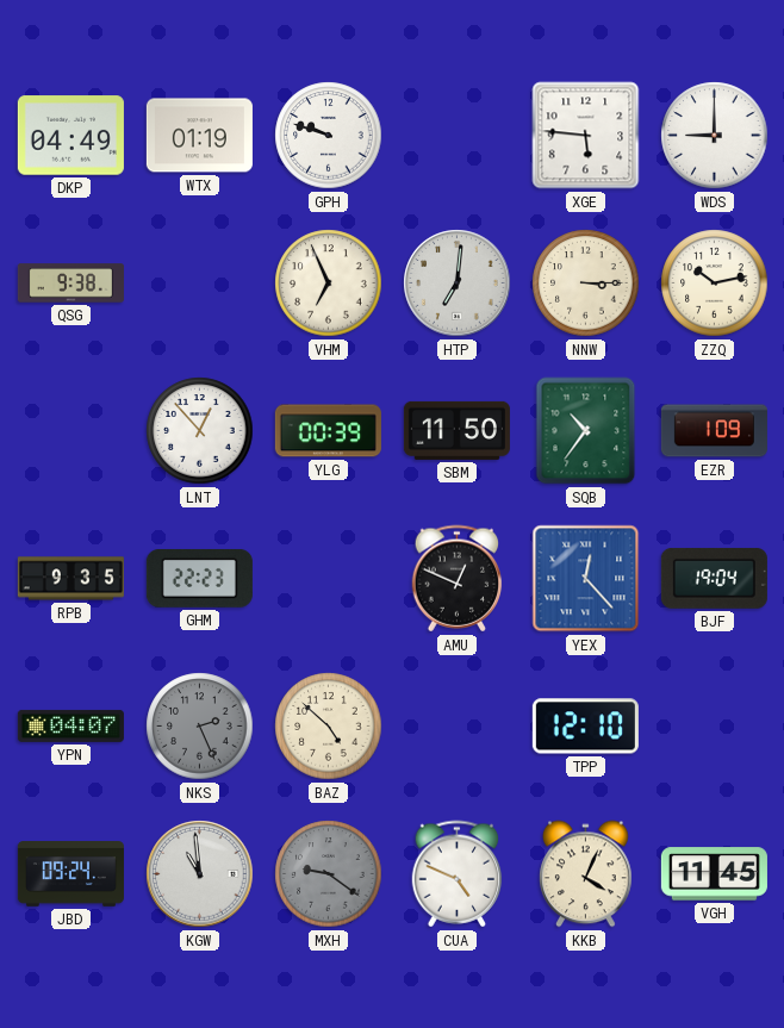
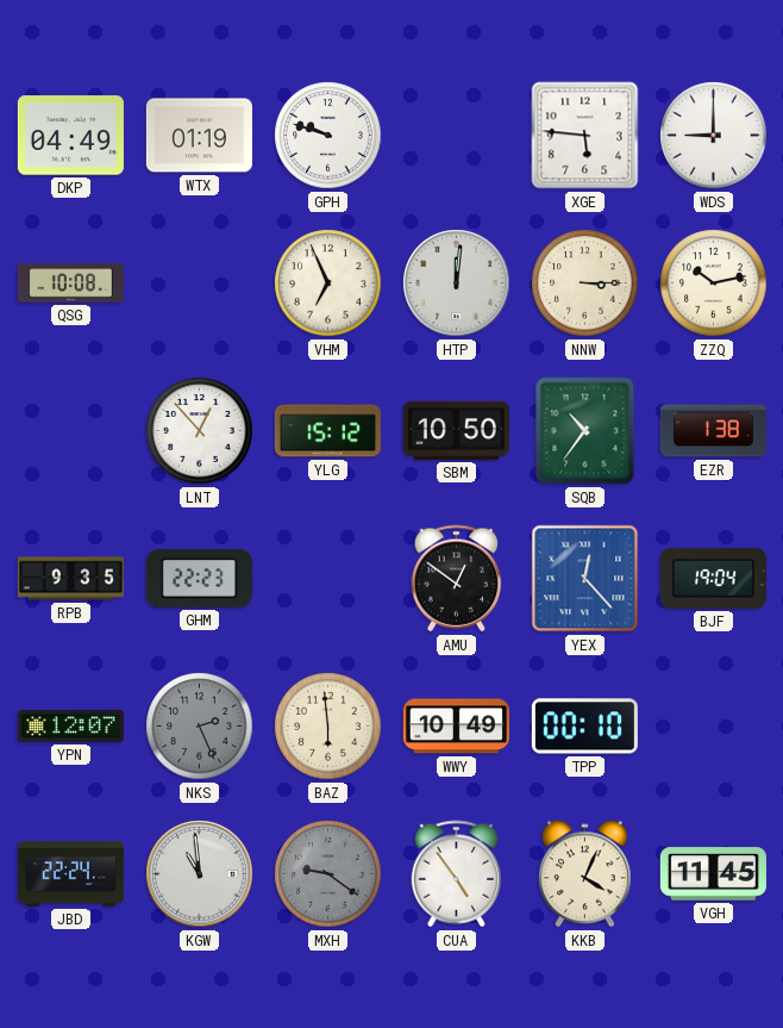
QSG: 9:38 -> 10:08
HTP: 7:01 -> 12:01
YLG: 00:39 -> 15:12
SBM: 11:50 -> 10:50
EZR: 1:09 -> 1:38
AMU: 12:49 -> 12:51
YPN: 04:07 -> 12:07
BAZ: 4:52 -> 5:59
WWY: none -> 10:49
TPP: 12:10 -> 00:10
JBD: 09:24 -> 22:24
CUA: 4:49 -> 4:54
